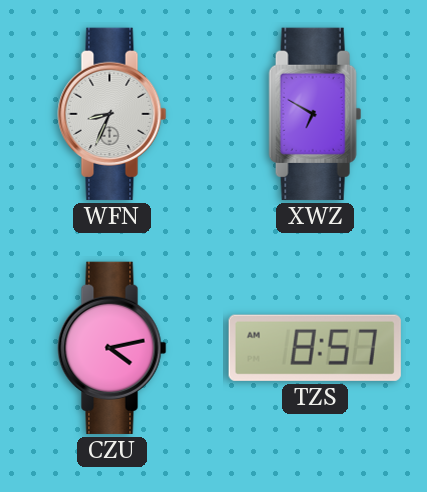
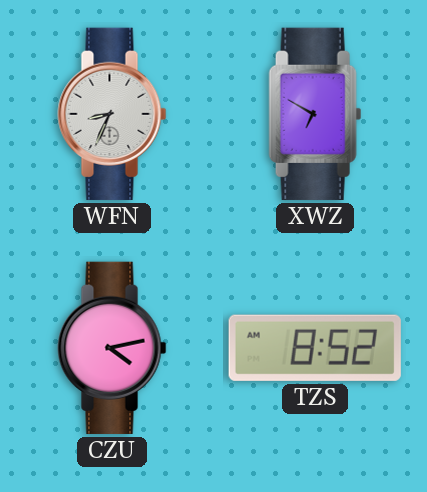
TZS: 8:57 -> 8:52
